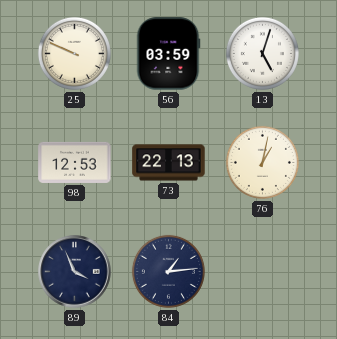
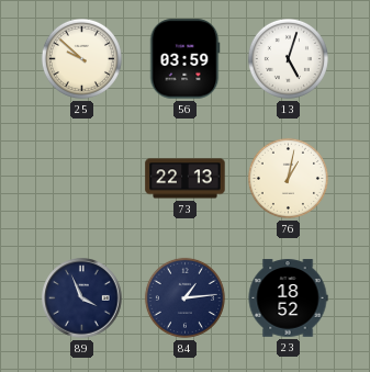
25: 9:49 -> 9:52
98: 12:53 -> none
23: none -> 18:52
